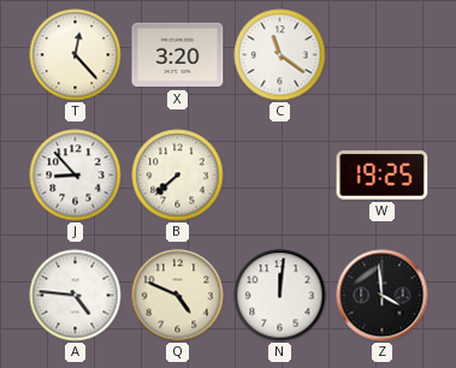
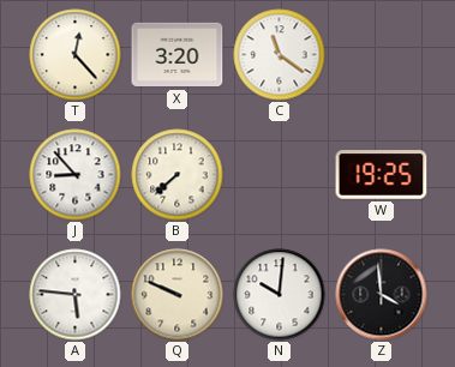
A: 4:46 -> 5:46
Q: 4:49 -> 9:49
N: 12:01 -> 10:01
